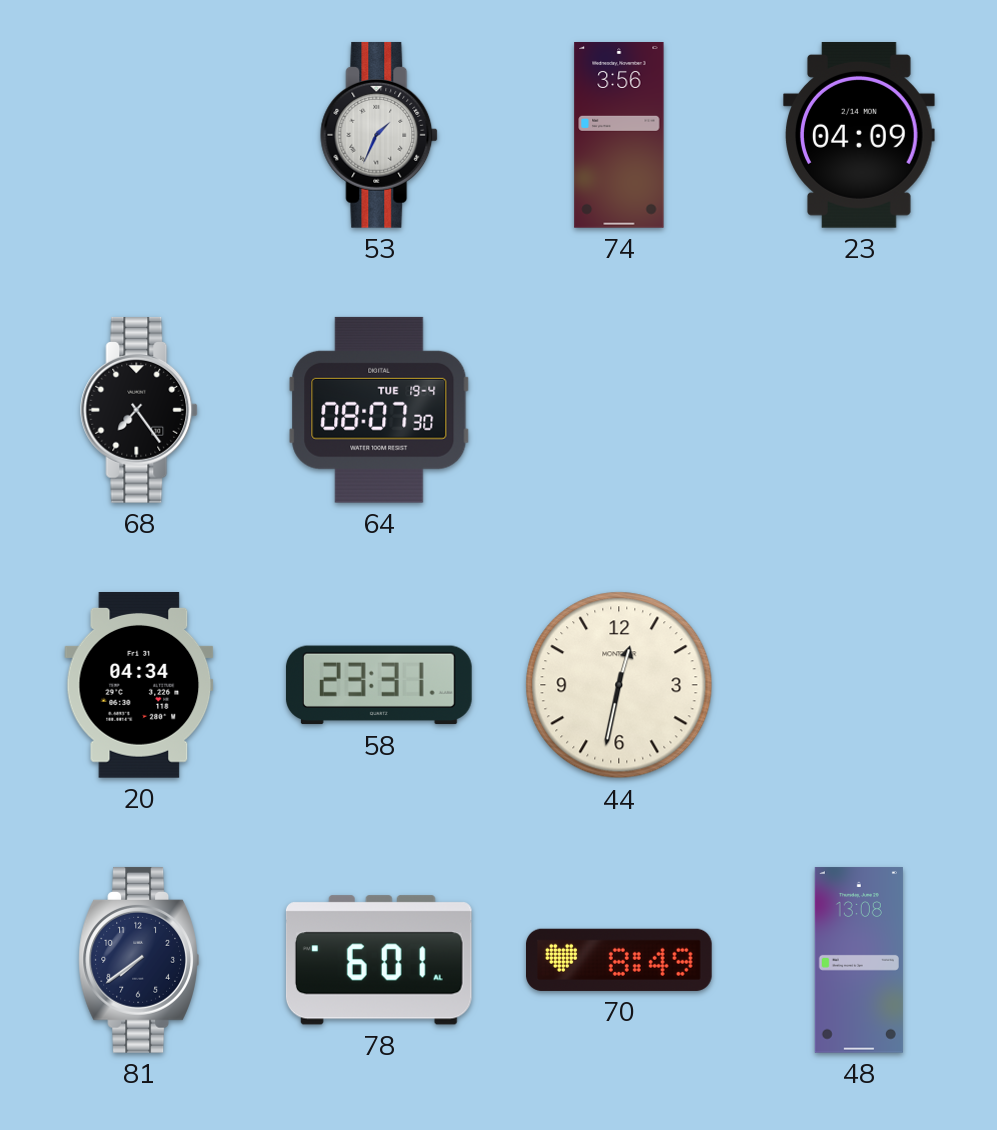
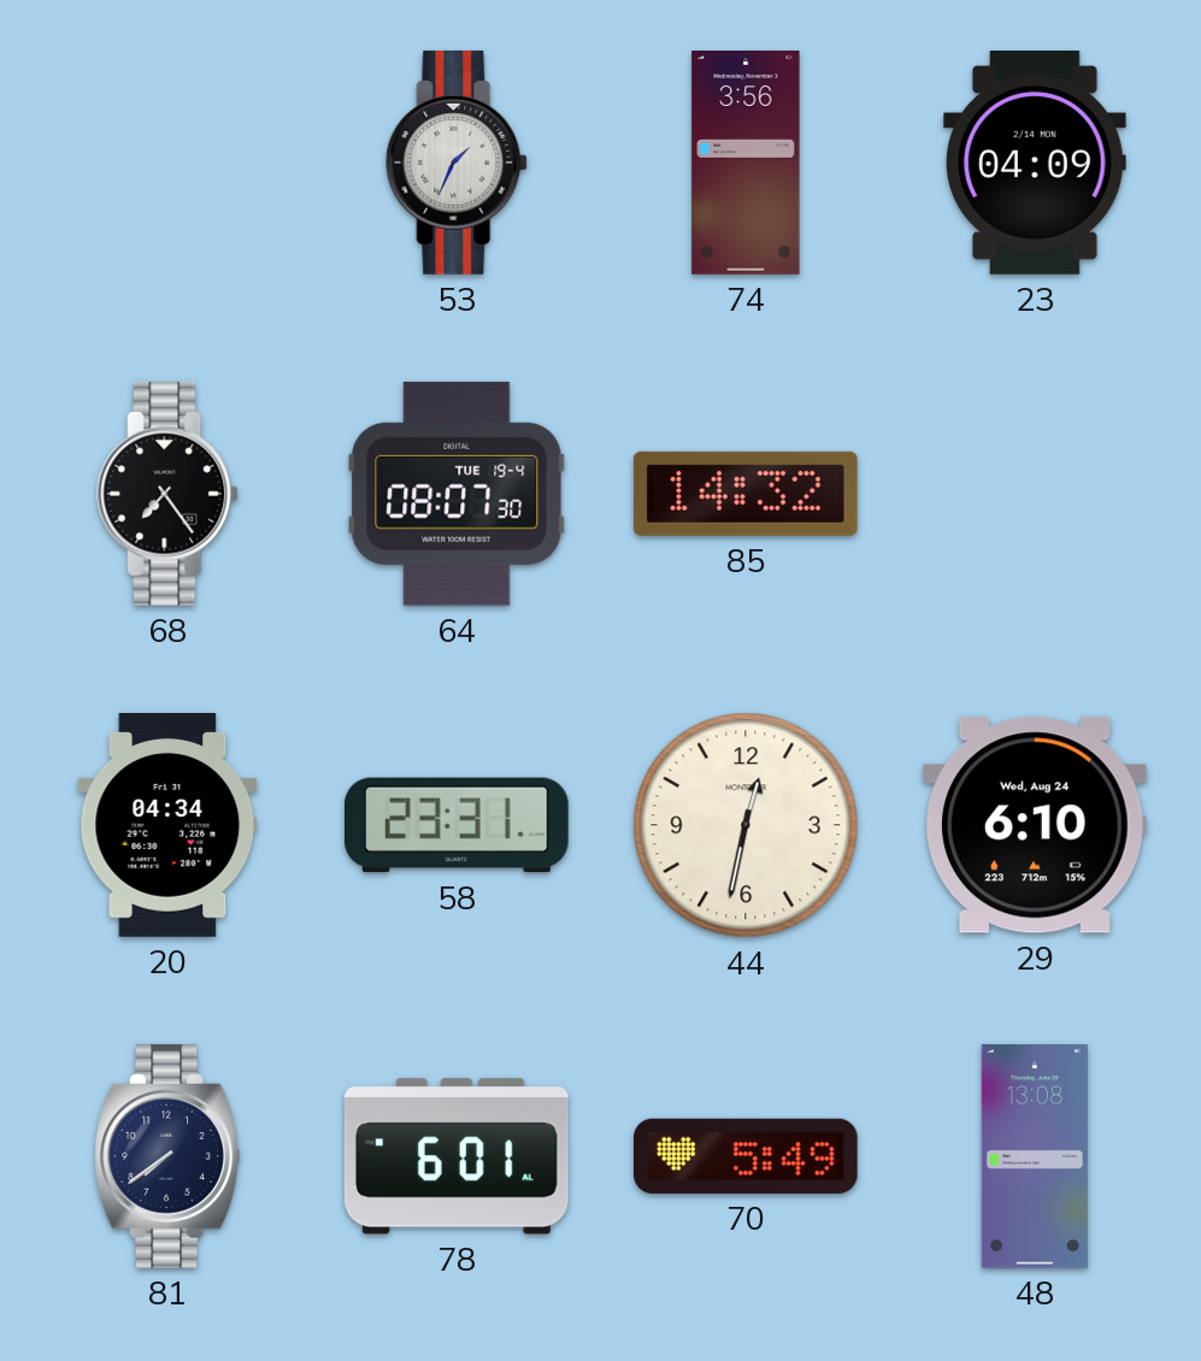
85: none -> 14:32
29: none -> 6:10
70: 8:49 -> 5:49
